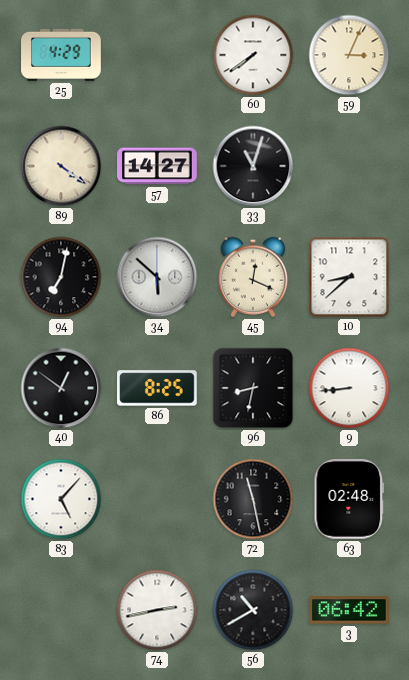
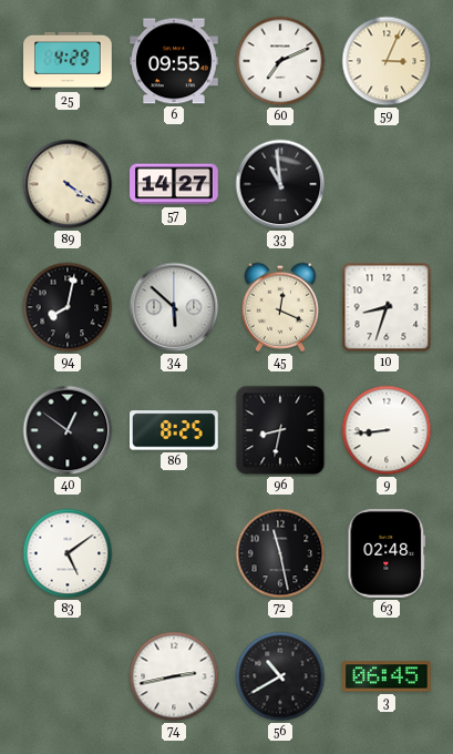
6: none -> 09:55
60: 7:39 -> 7:11
33: 11:03 -> 10:59
94: 7:02 -> 8:02
10: 8:38 -> 8:33
83: 5:07 -> 5:09
3: 06:42 -> 06:45
